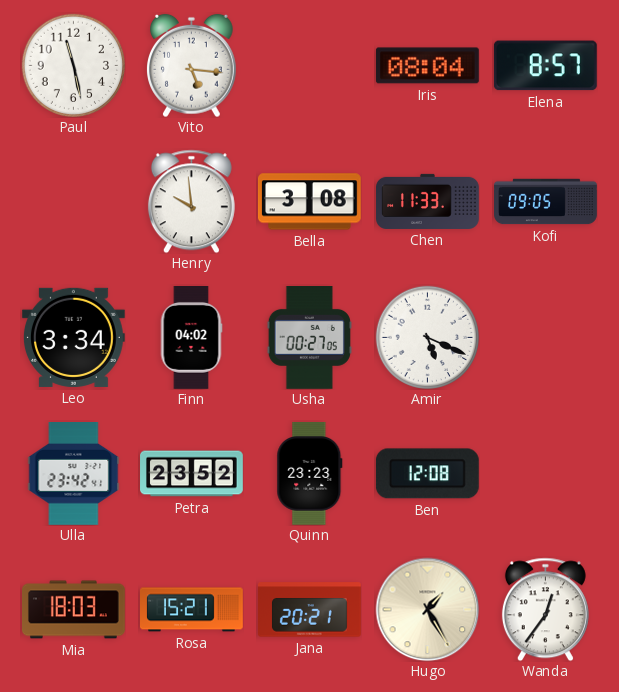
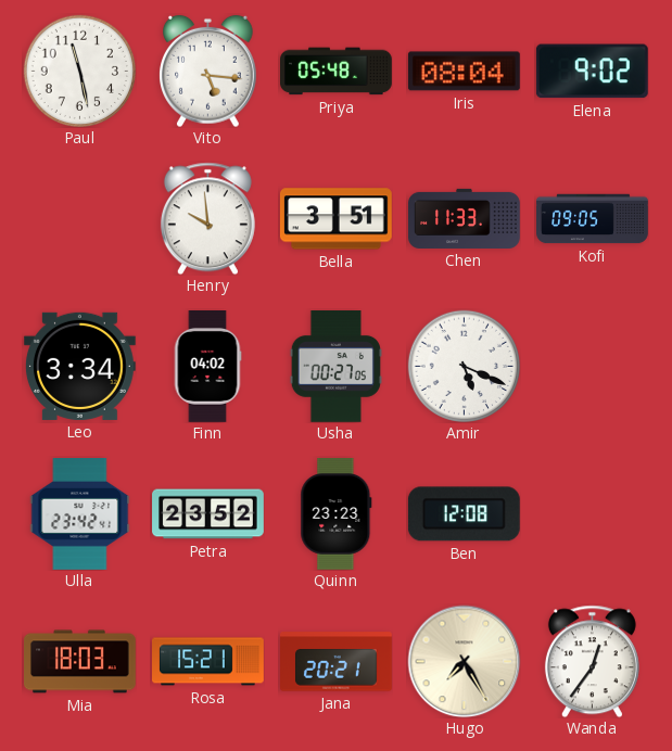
Priya: none -> 05:48
Elena: 8:57 -> 9:02
Bella: 3:08 -> 3:51
Hugo: 1:25 -> 7:25
